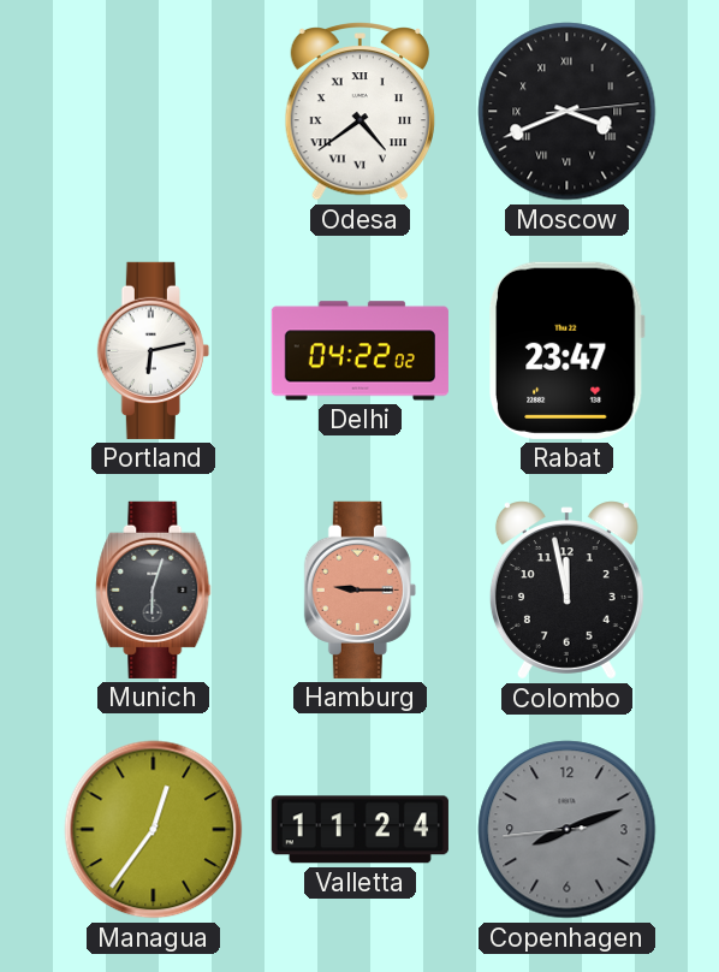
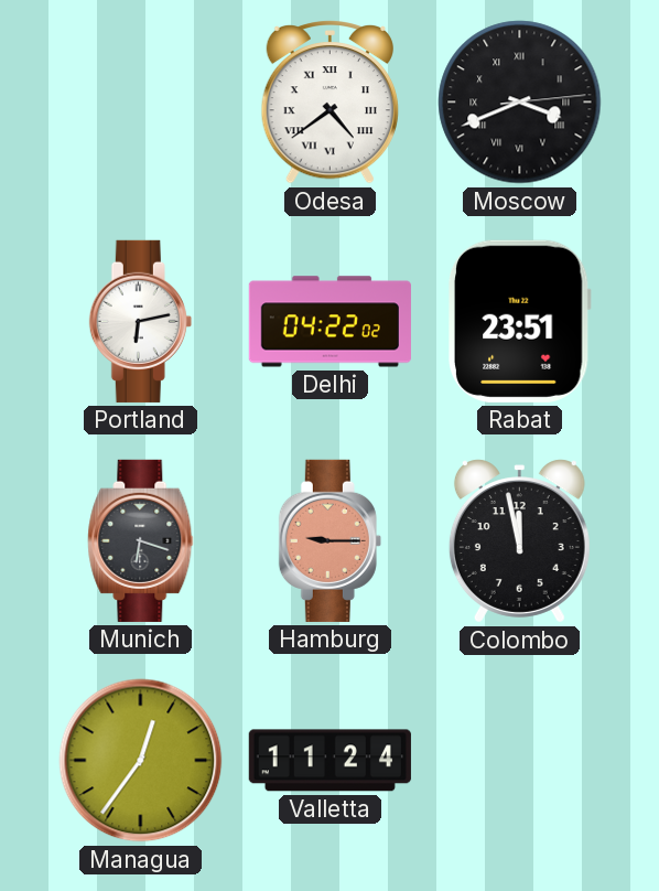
Rabat: 23:47 -> 23:51
Munich: 6:03 -> 6:18
Copenhagen: 8:11 -> none
